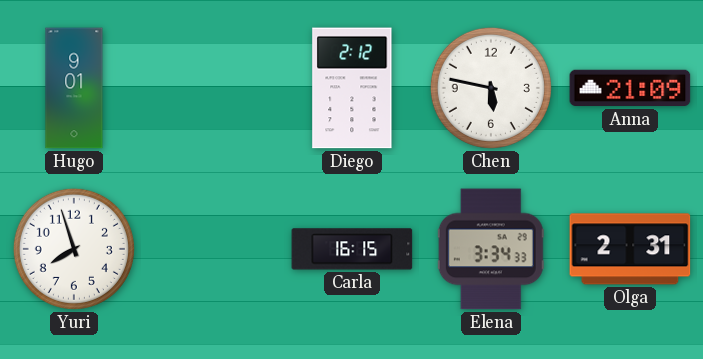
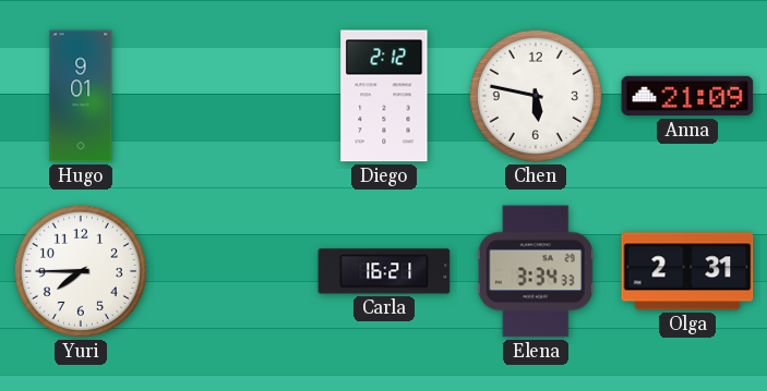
Yuri: 7:57 -> 7:45
Carla: 16:15 -> 16:21
